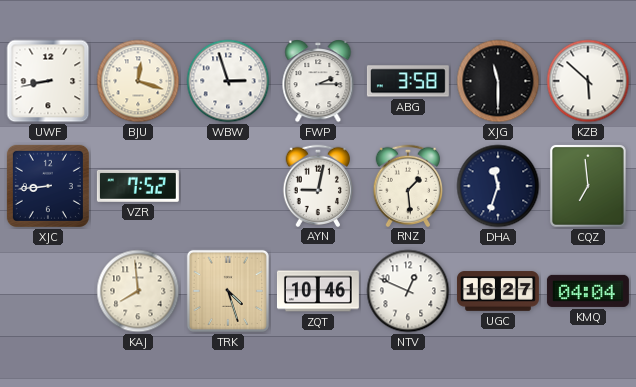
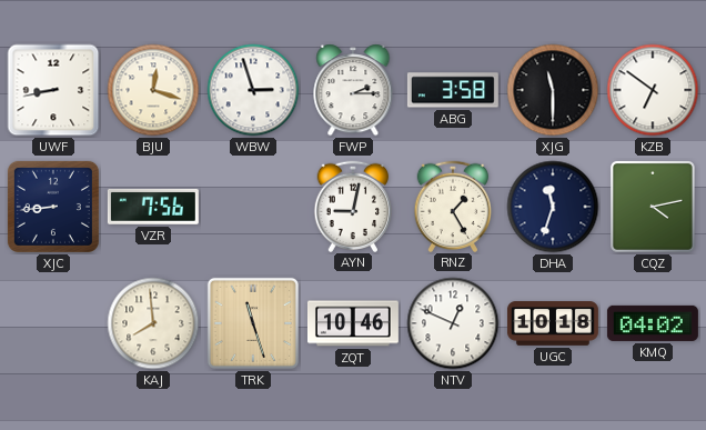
KZB: 5:52 -> 6:51
VZR: 7:52 -> 7:56
RNZ: 1:29 -> 1:25
CQZ: 6:59 -> 4:13
TRK: 4:27 -> 11:27
UGC: 16:27 -> 10:18
KMQ: 04:04 -> 04:02
